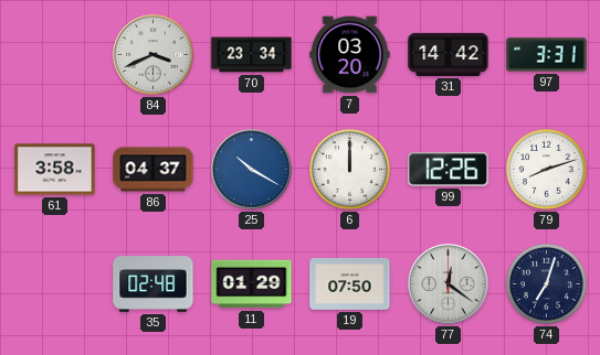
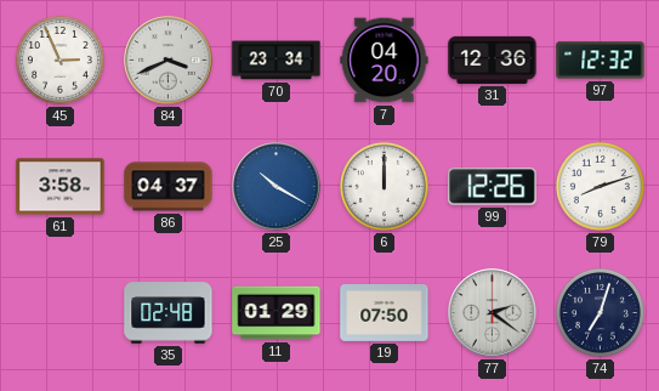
45: none -> 2:56
7: 03:20 -> 04:20
31: 14:42 -> 12:36
97: 3:31 -> 12:32
77: 12:21 -> 2:21
